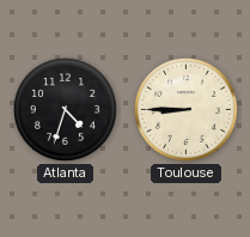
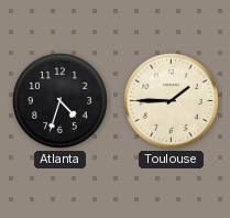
Toulouse: 8:45 -> 1:45
